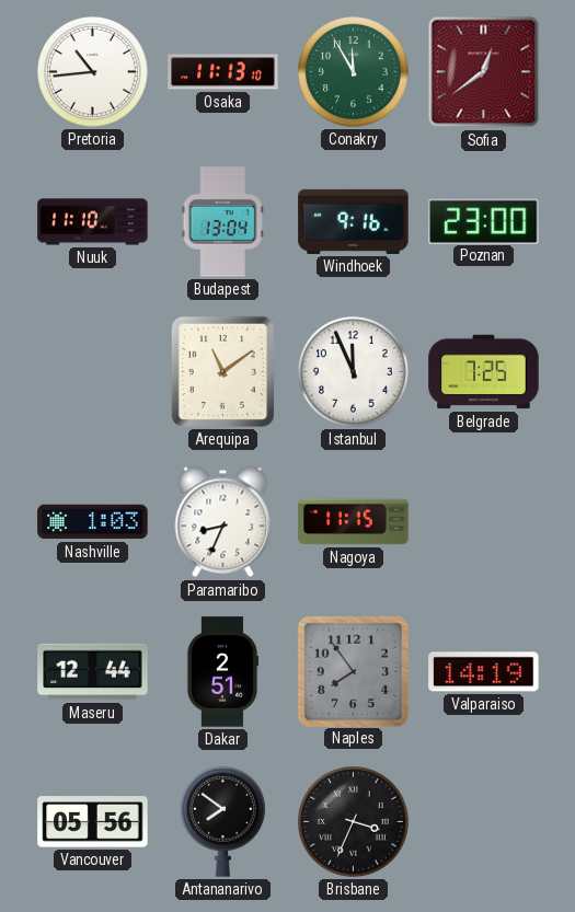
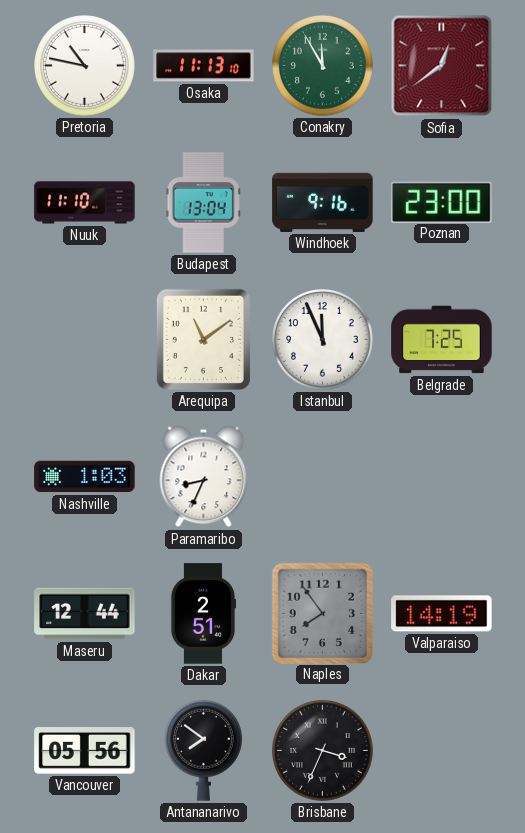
Pretoria: 10:44 -> 10:47
Nagoya: 11:15 -> none
